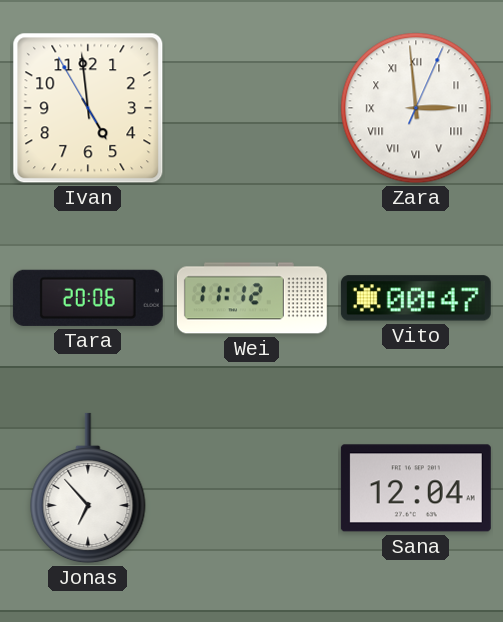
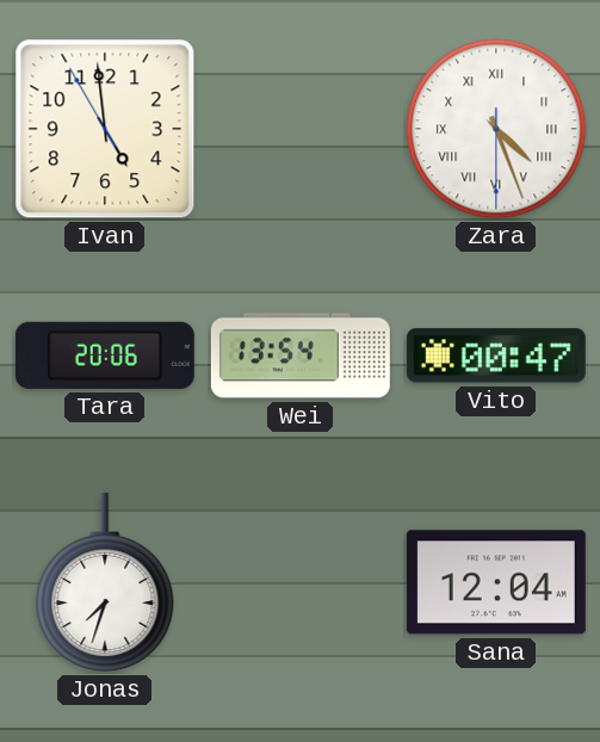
Zara: 2:59 -> 4:26
Wei: 11:12 -> 13:54
Jonas: 6:53 -> 7:33
